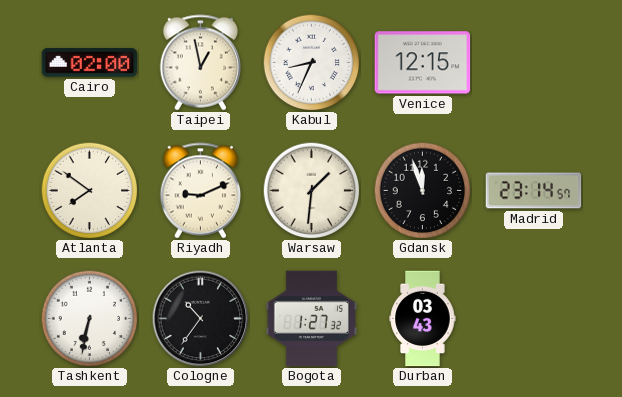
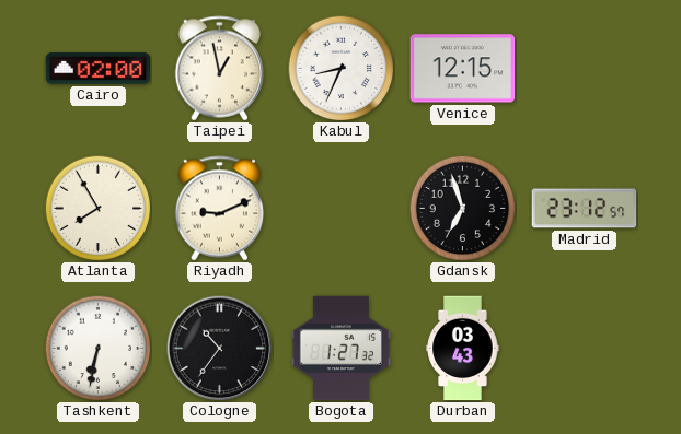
Atlanta: 7:51 -> 7:55
Warsaw: 1:31 -> none
Gdansk: 11:57 -> 6:57
Madrid: 23:14 -> 23:12
